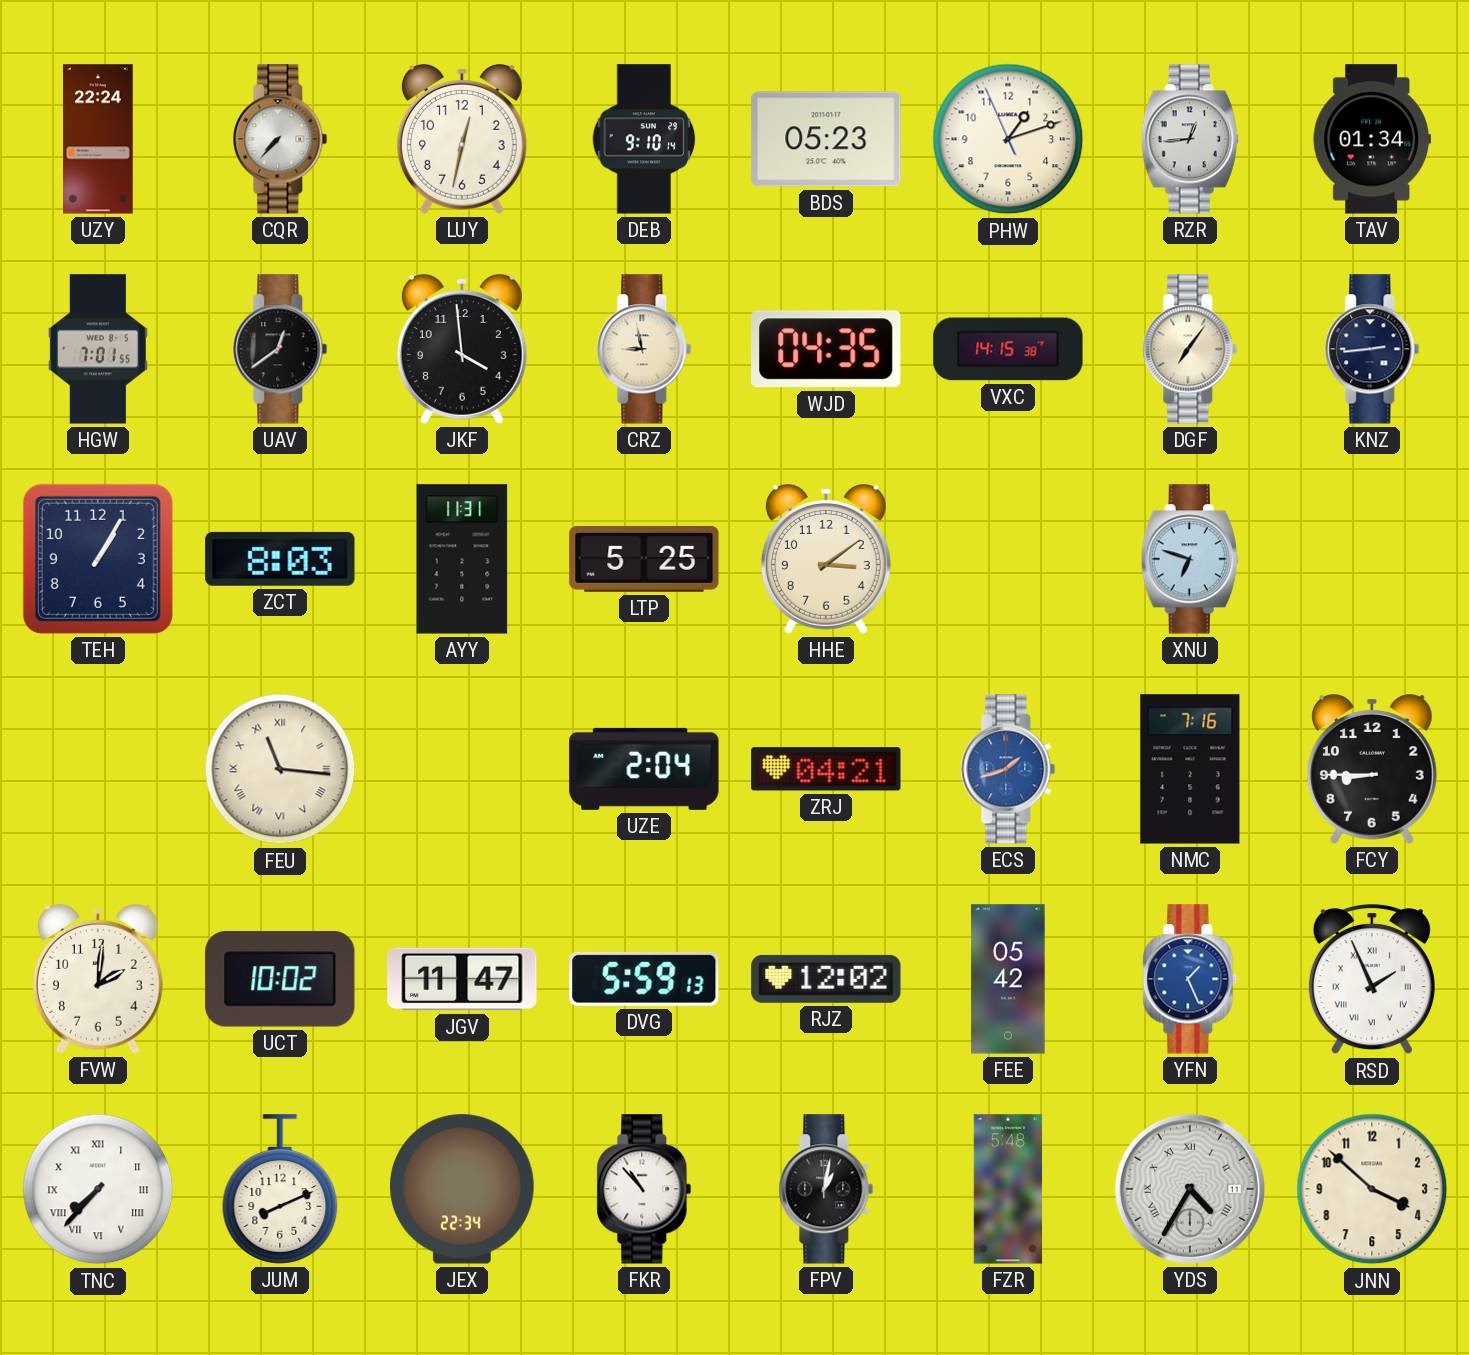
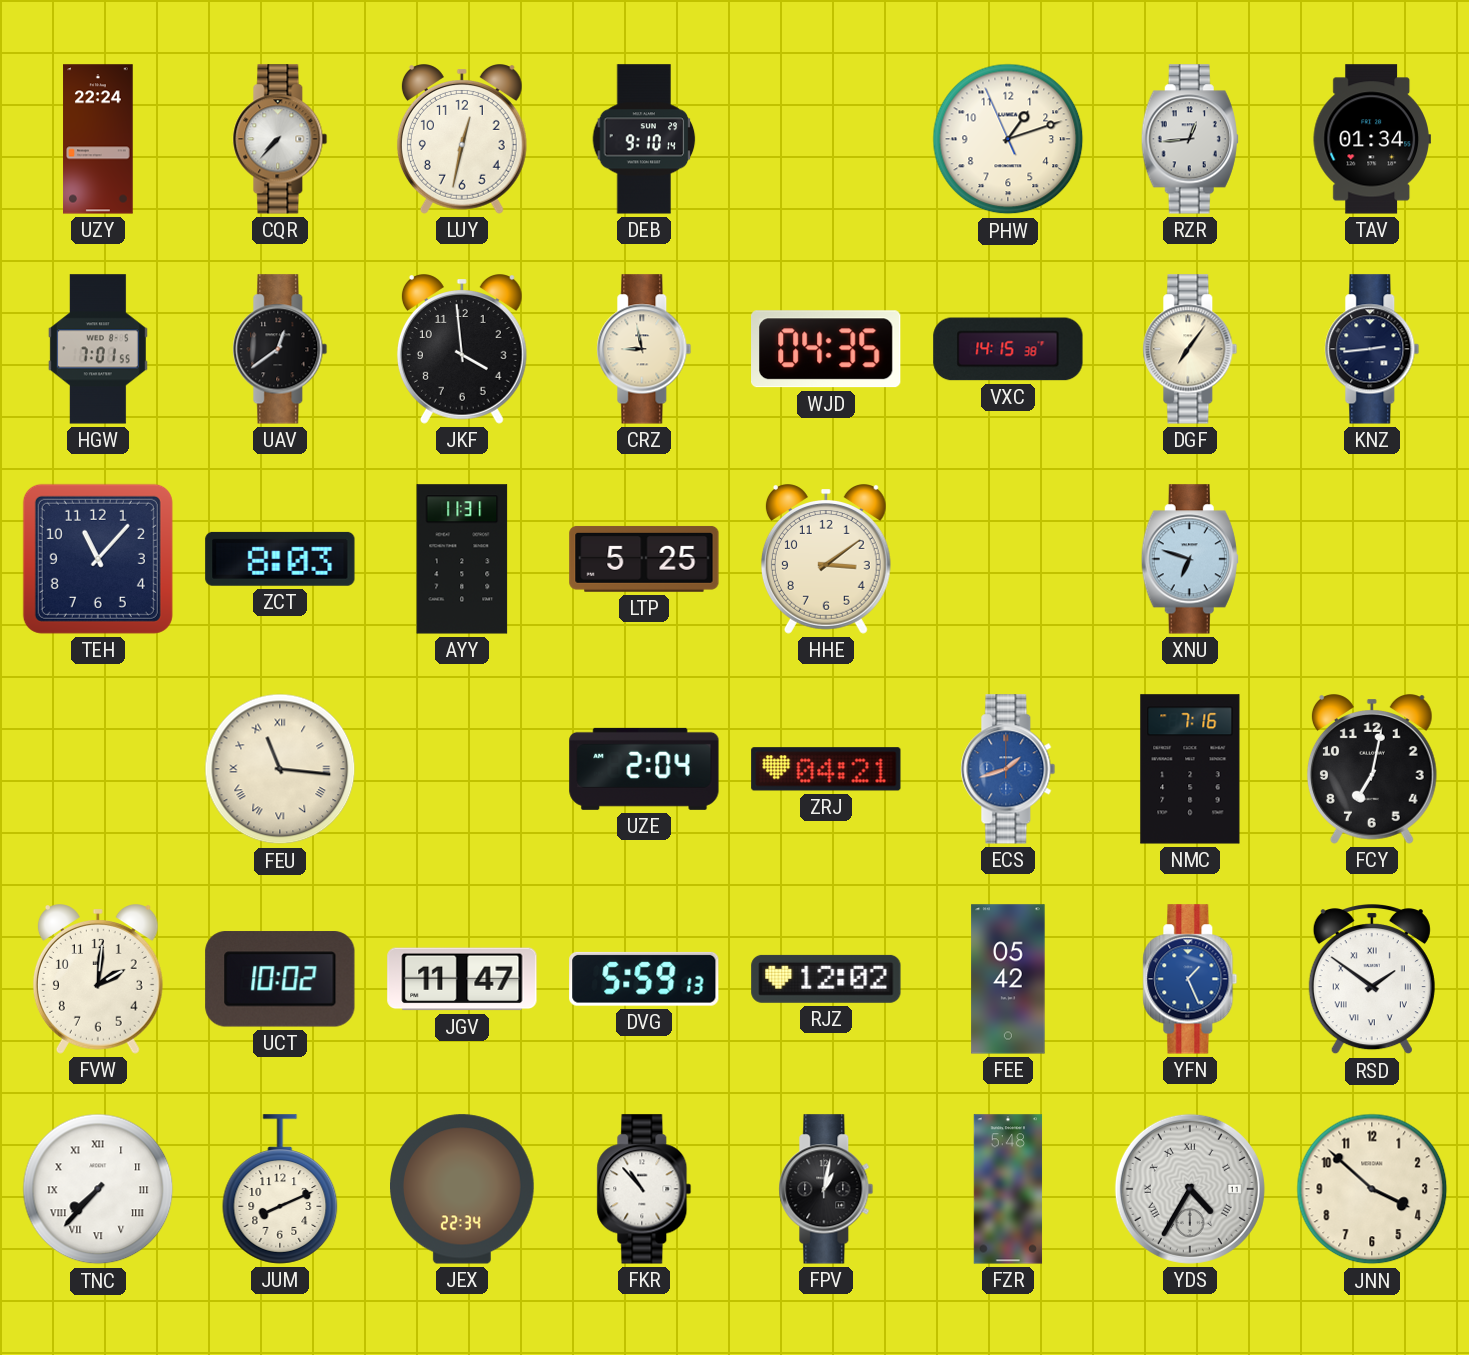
BDS: 05:23 -> none
TEH: 1:05 -> 11:07
FCY: 8:45 -> 7:02
RSD: 1:56 -> 1:51
